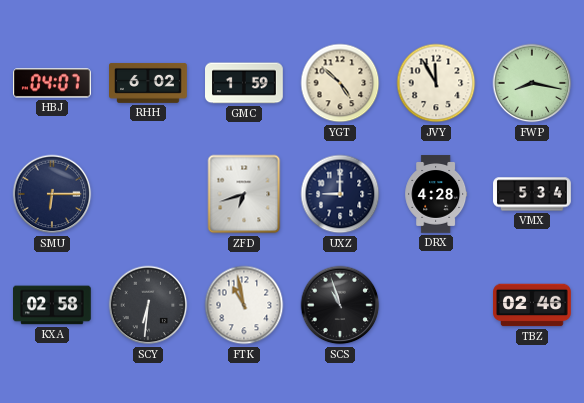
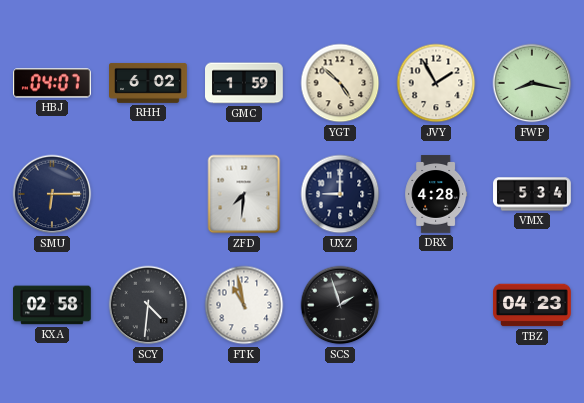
JVY: 11:55 -> 1:55
ZFD: 6:42 -> 7:31
SCY: 6:31 -> 4:31
SCS: 10:57 -> 1:57
TBZ: 02:46 -> 04:23
